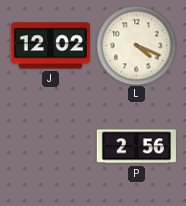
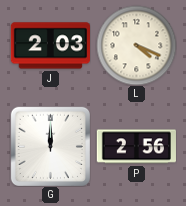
J: 12:02 -> 2:03
G: none -> 12:00
